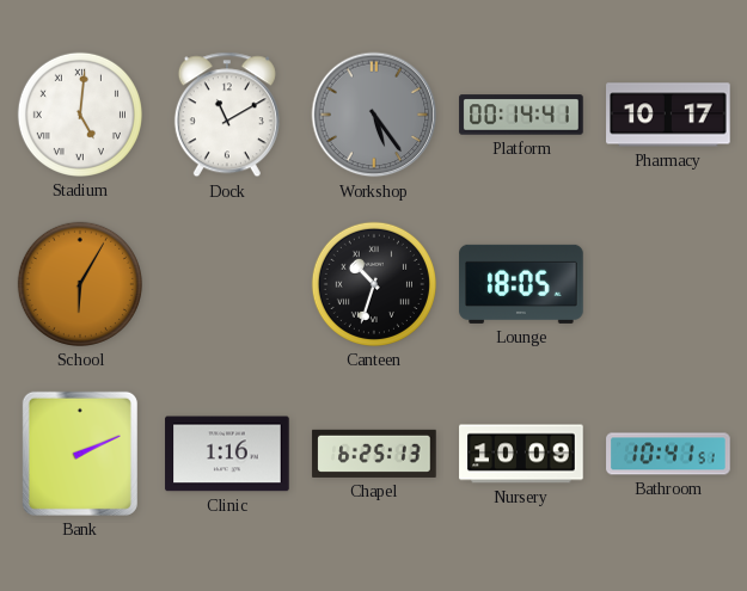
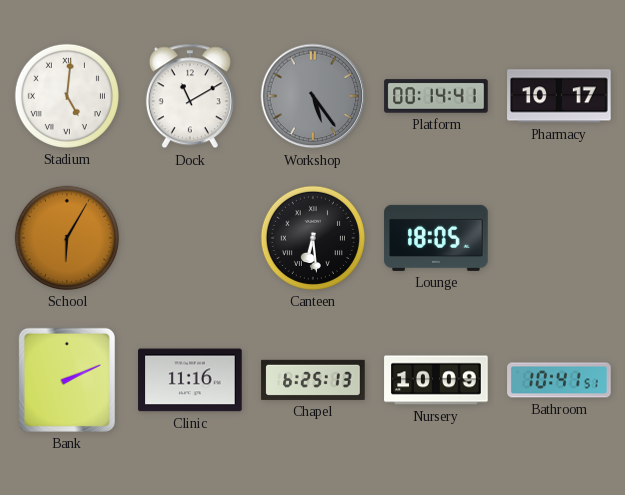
Canteen: 10:33 -> 6:29
Clinic: 1:16 -> 11:16
